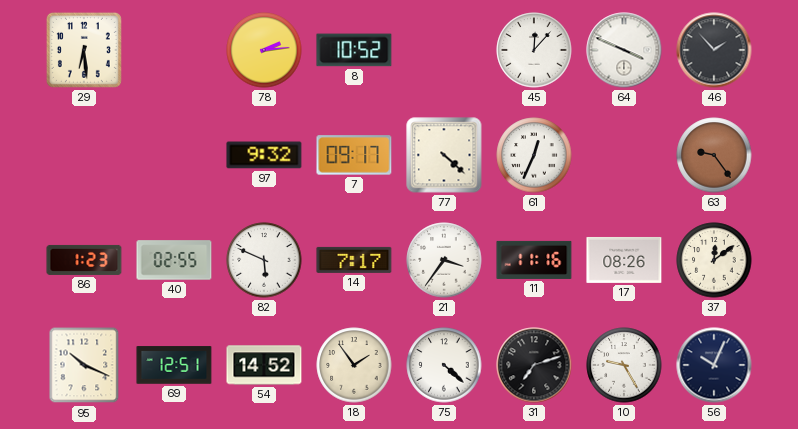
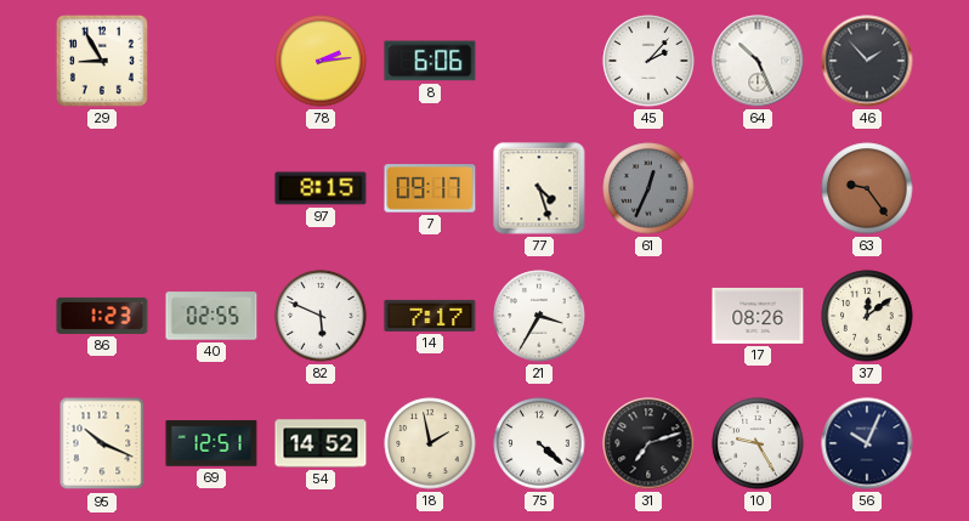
29: 6:29 -> 8:55
8: 10:52 -> 6:06
45: 12:07 -> 2:07
64: 3:49 -> 10:26
97: 9:32 -> 8:15
77: 4:22 -> 4:27
61 dial: white -> grey
21: 3:36 -> 3:35
11: 11:16 -> none
18: 1:54 -> 1:58
